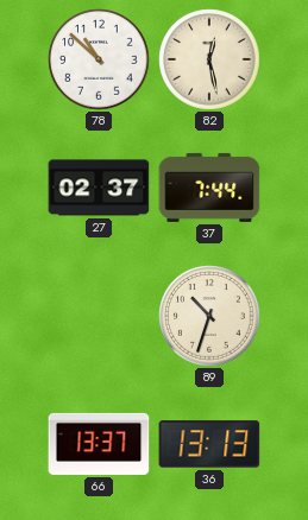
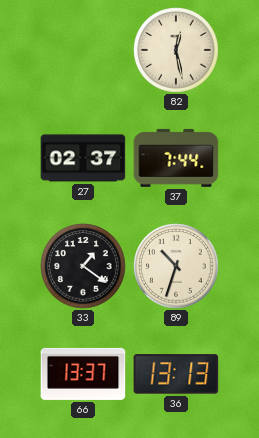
78: 10:52 -> none
33: none -> 1:21
